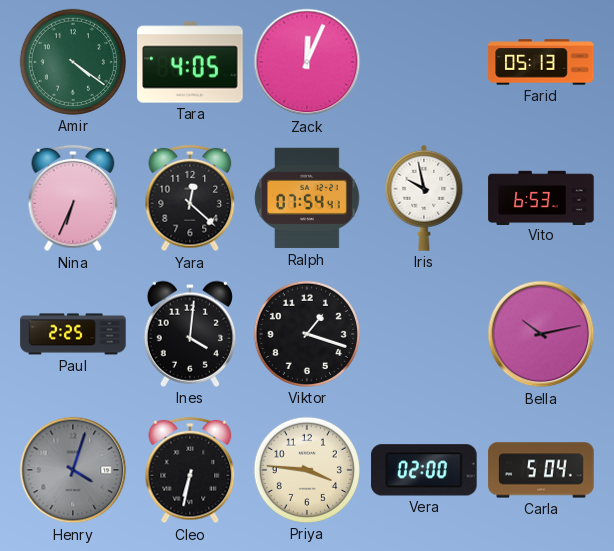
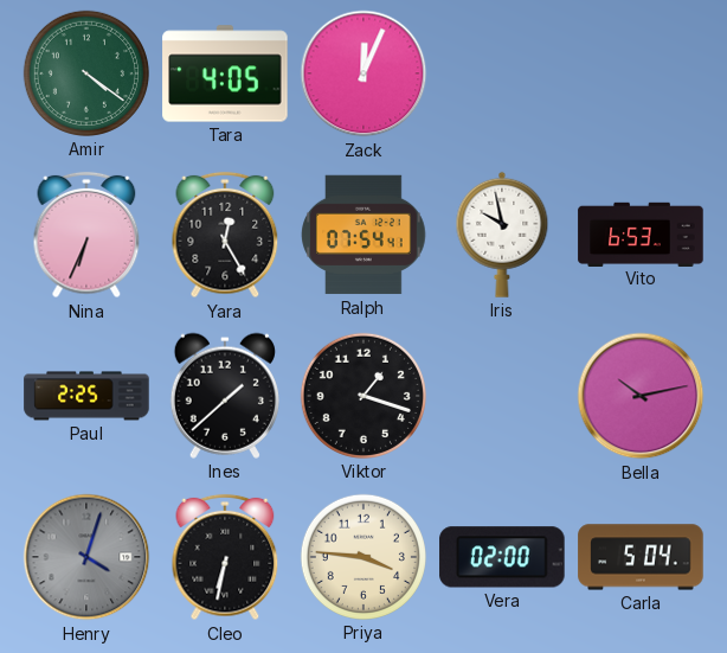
Farid: 05:13 -> none
Yara: 12:22 -> 12:25
Ines: 4:01 -> 1:38
